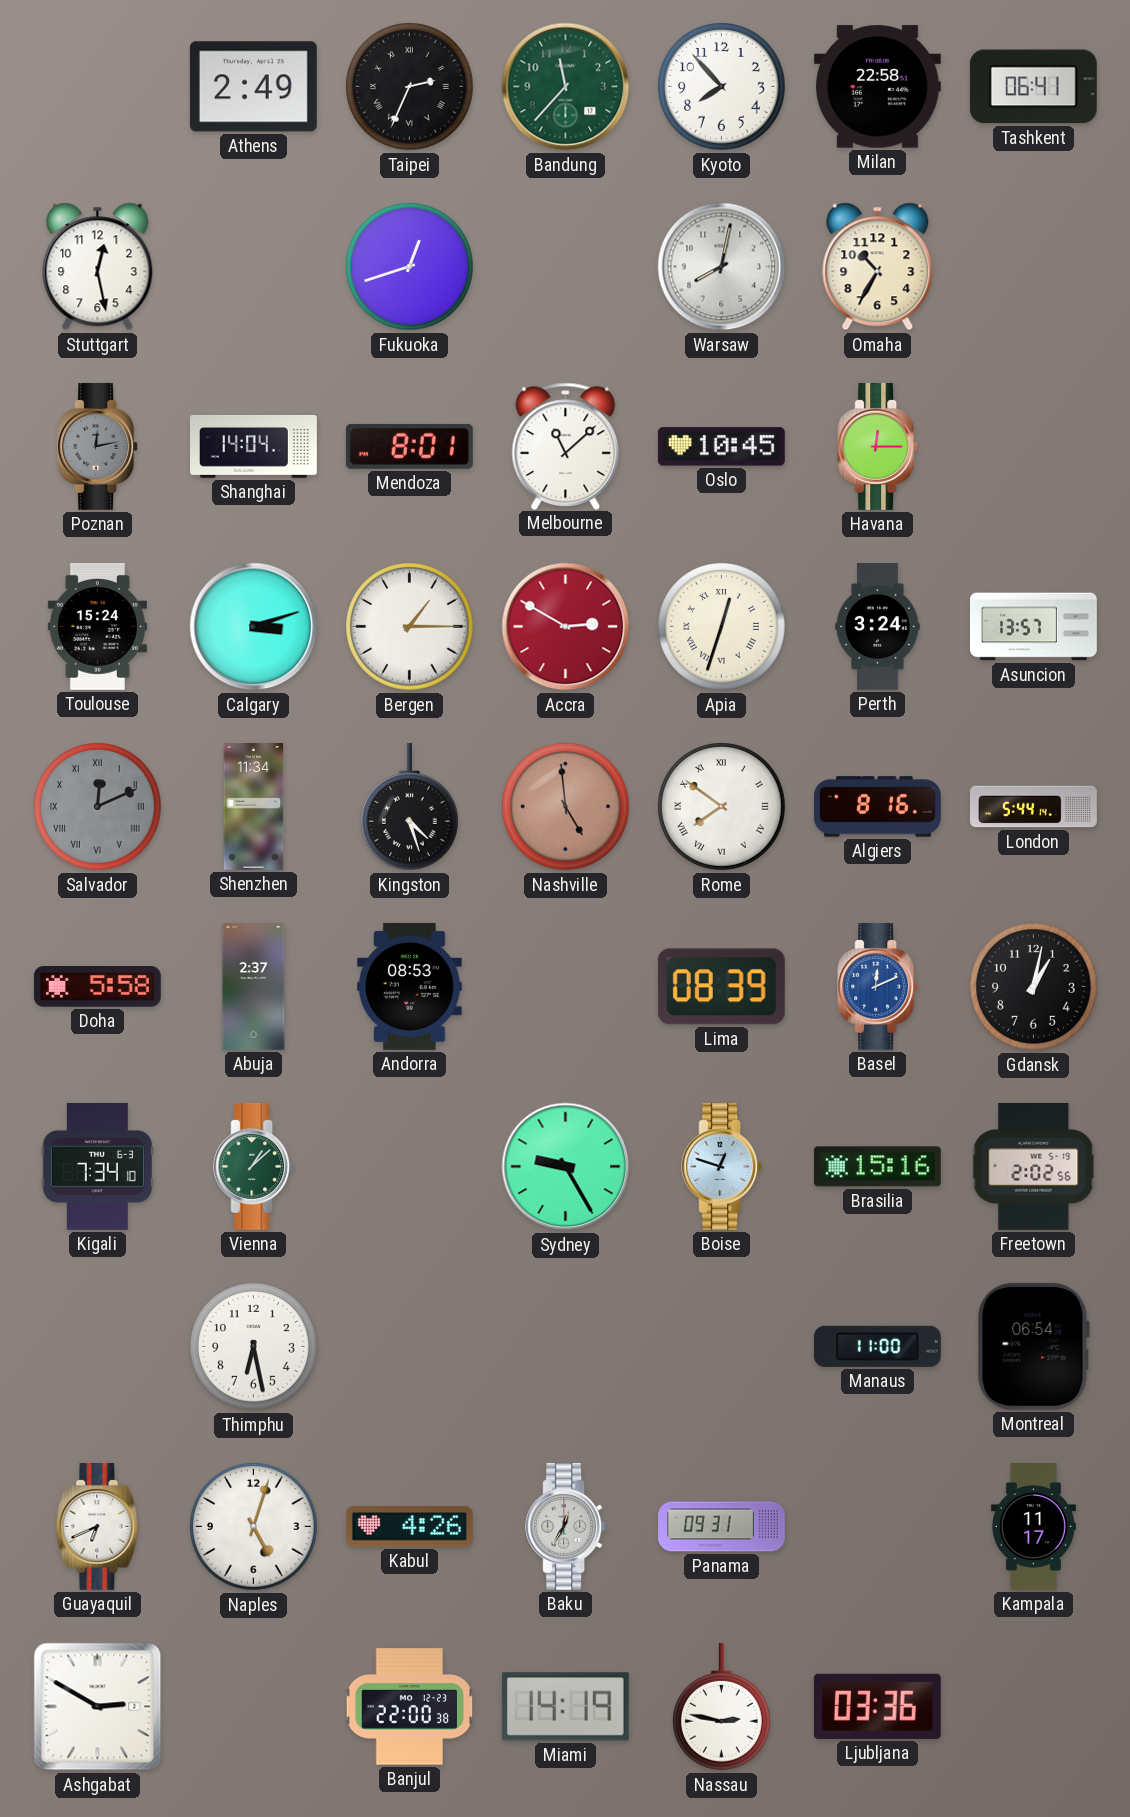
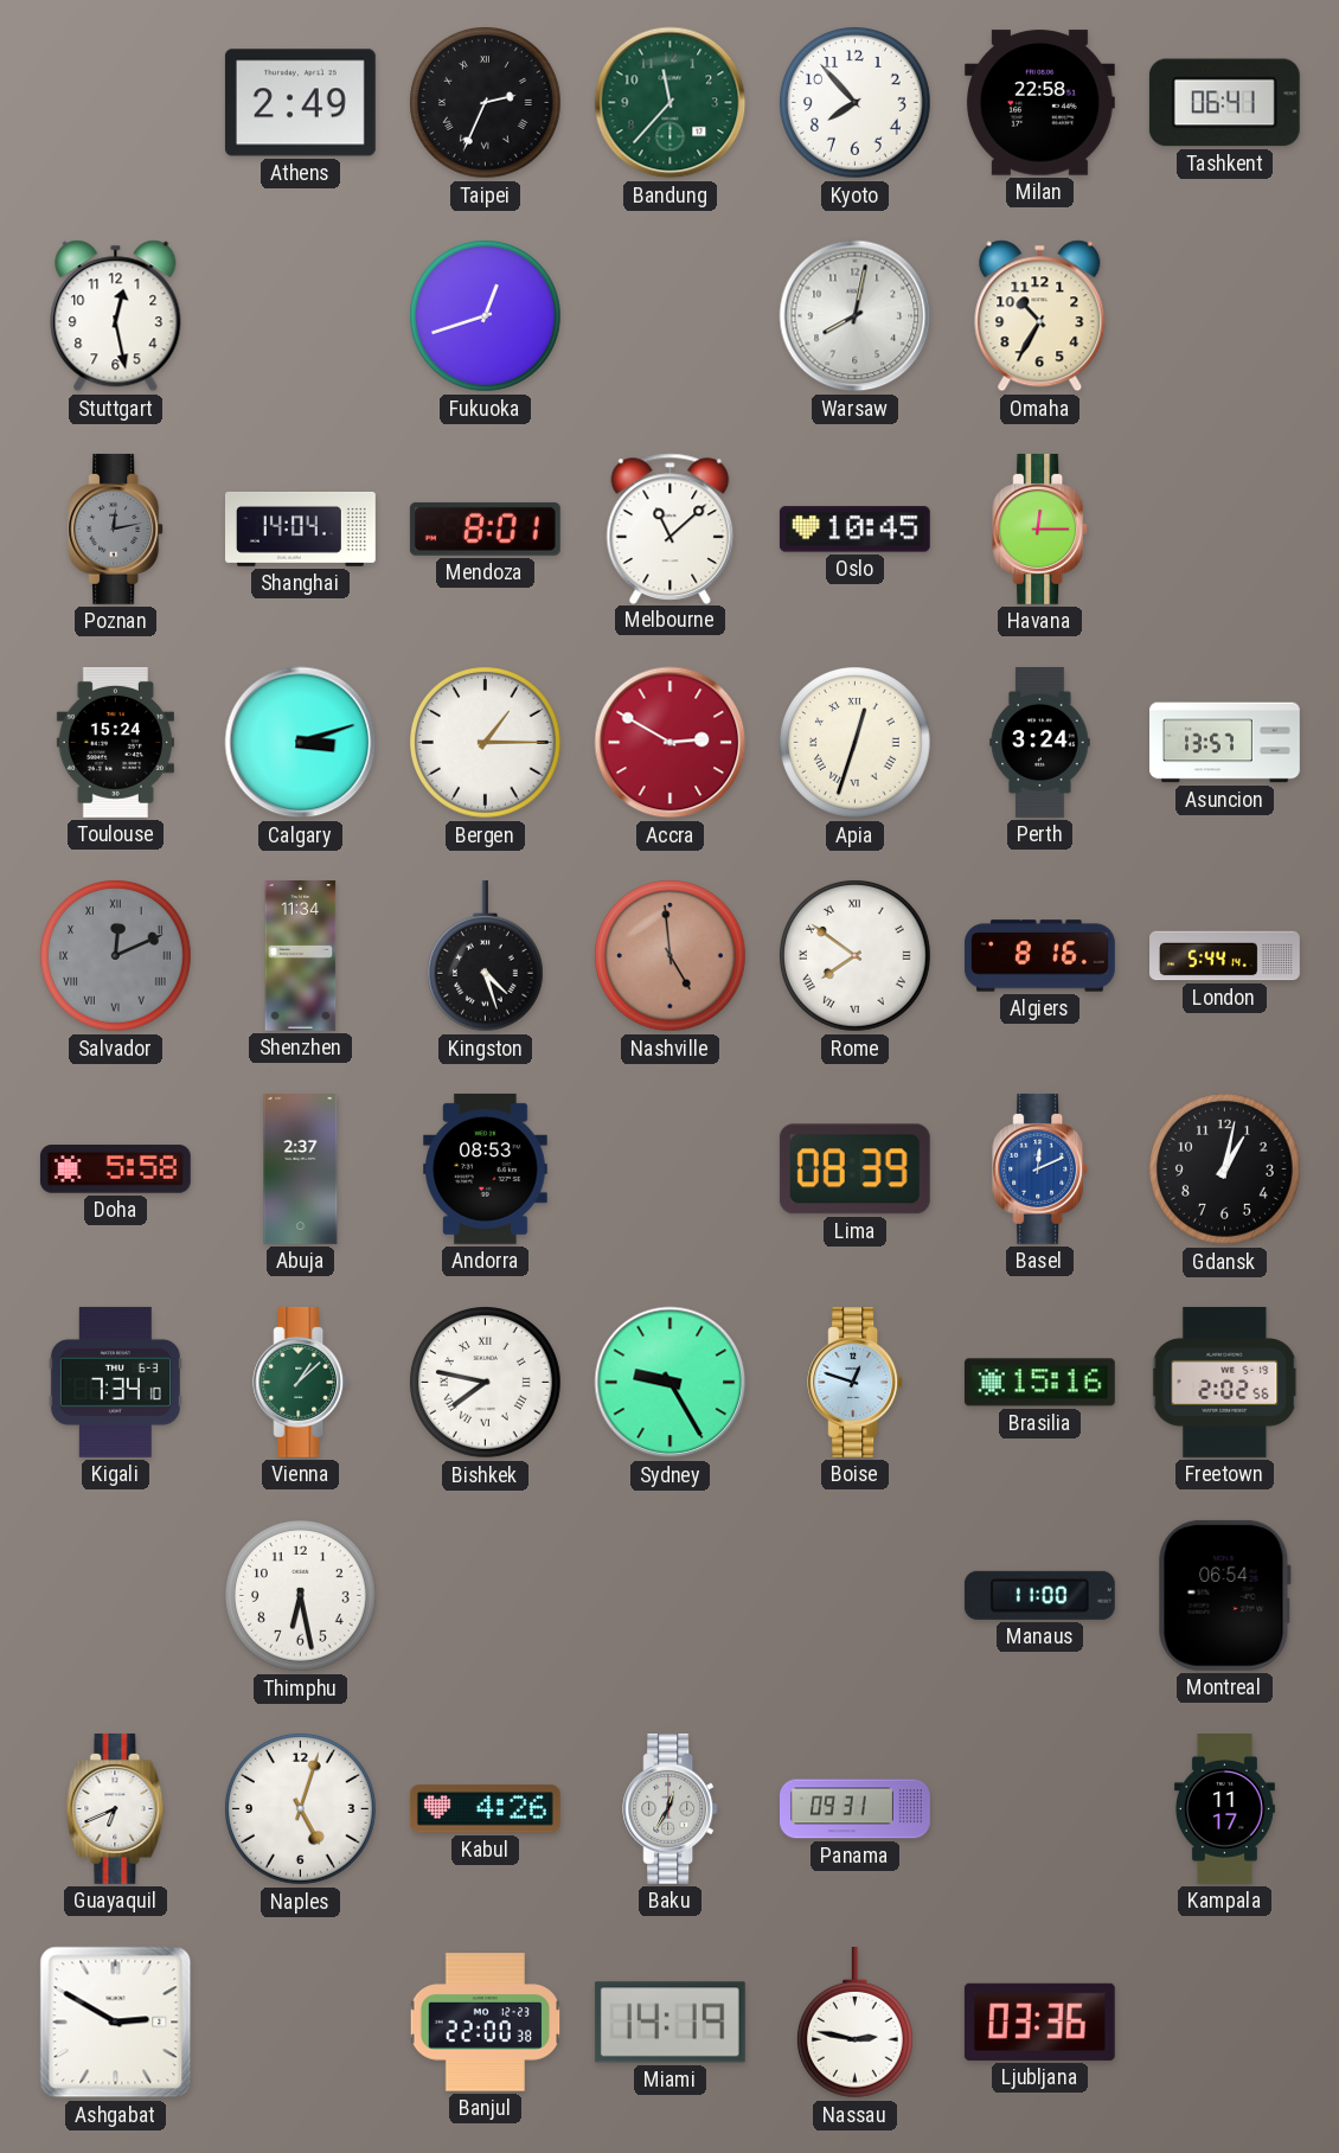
Bishkek: none -> 7:47
